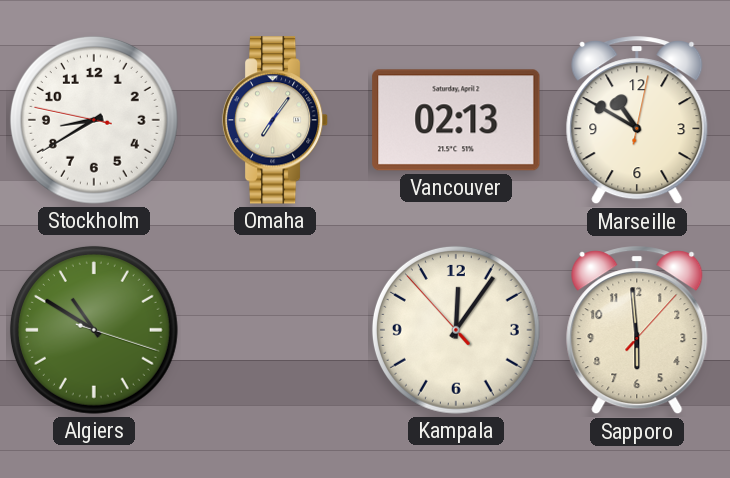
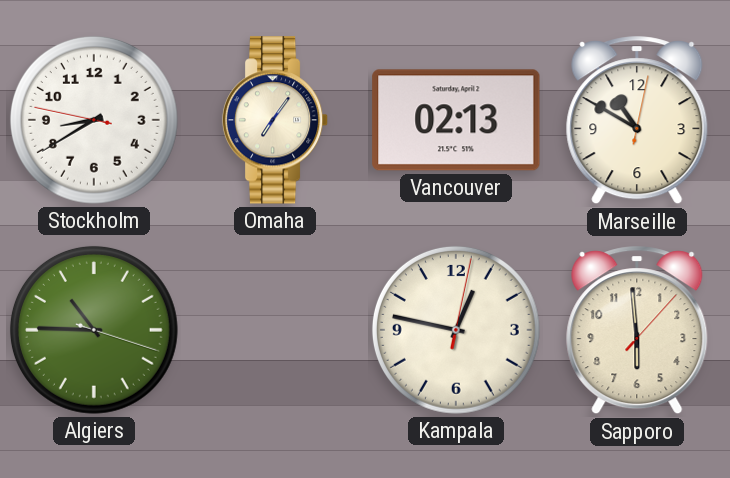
Algiers: 10:50 -> 10:45
Kampala: 12:05 -> 12:47
